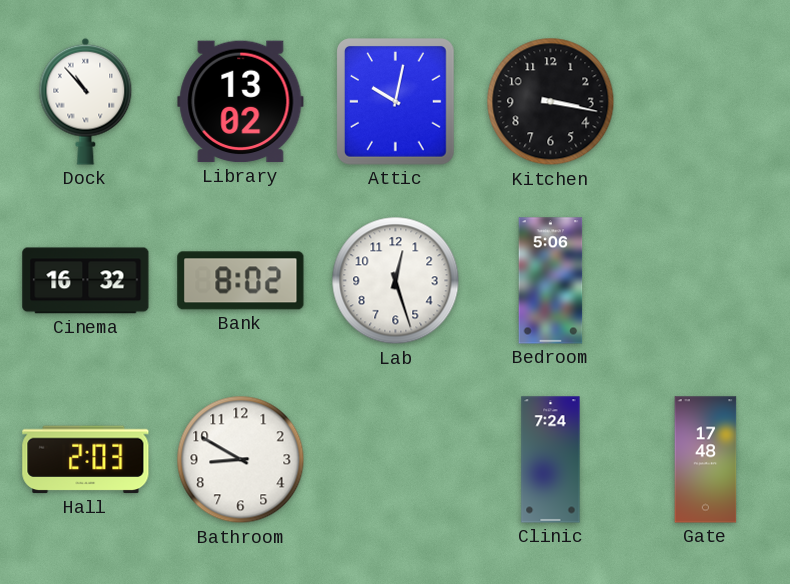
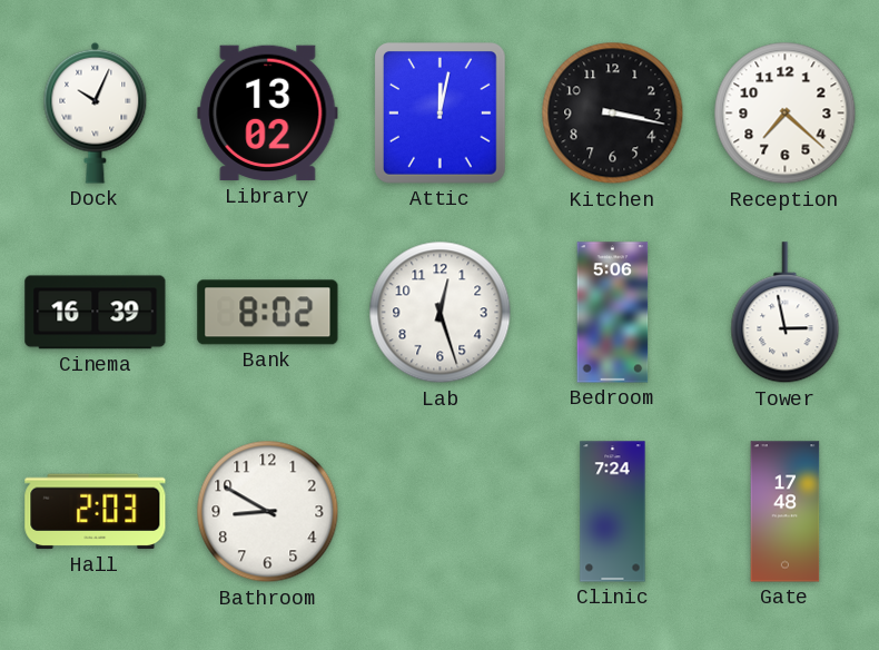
Dock: 10:53 -> 10:04
Attic: 10:02 -> 12:02
Reception: none -> 7:22
Cinema: 16:32 -> 16:39
Tower: none -> 2:58
